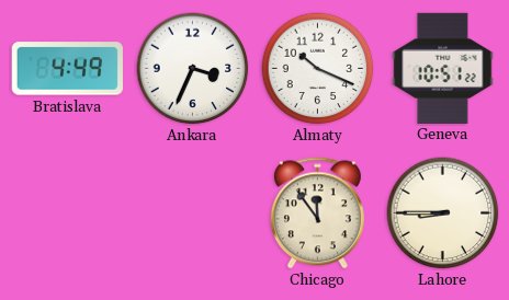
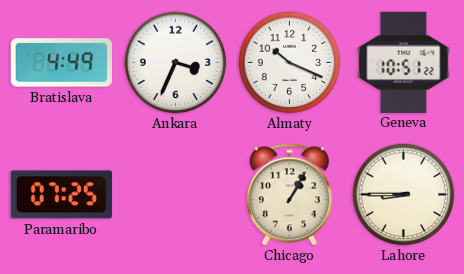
Paramaribo: none -> 07:25
Chicago: 11:54 -> 1:05
